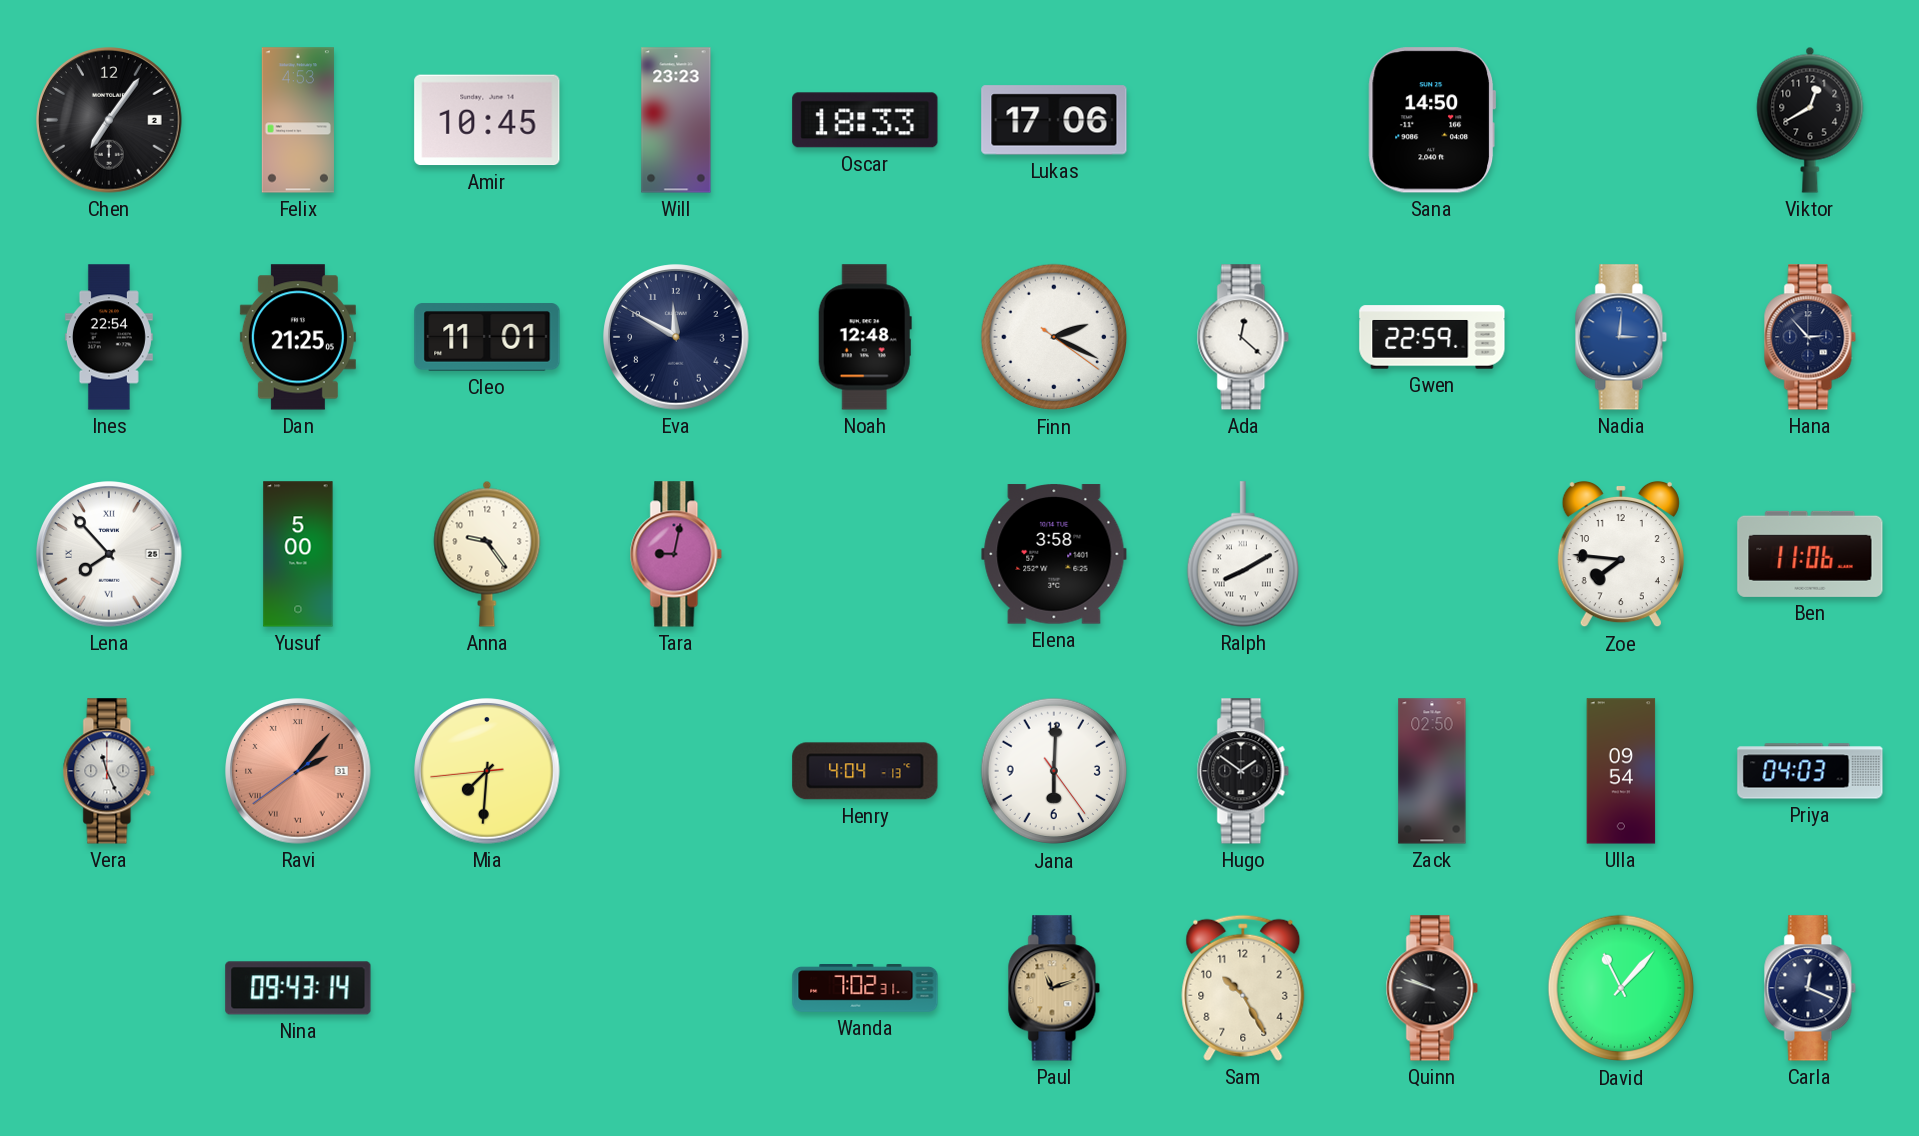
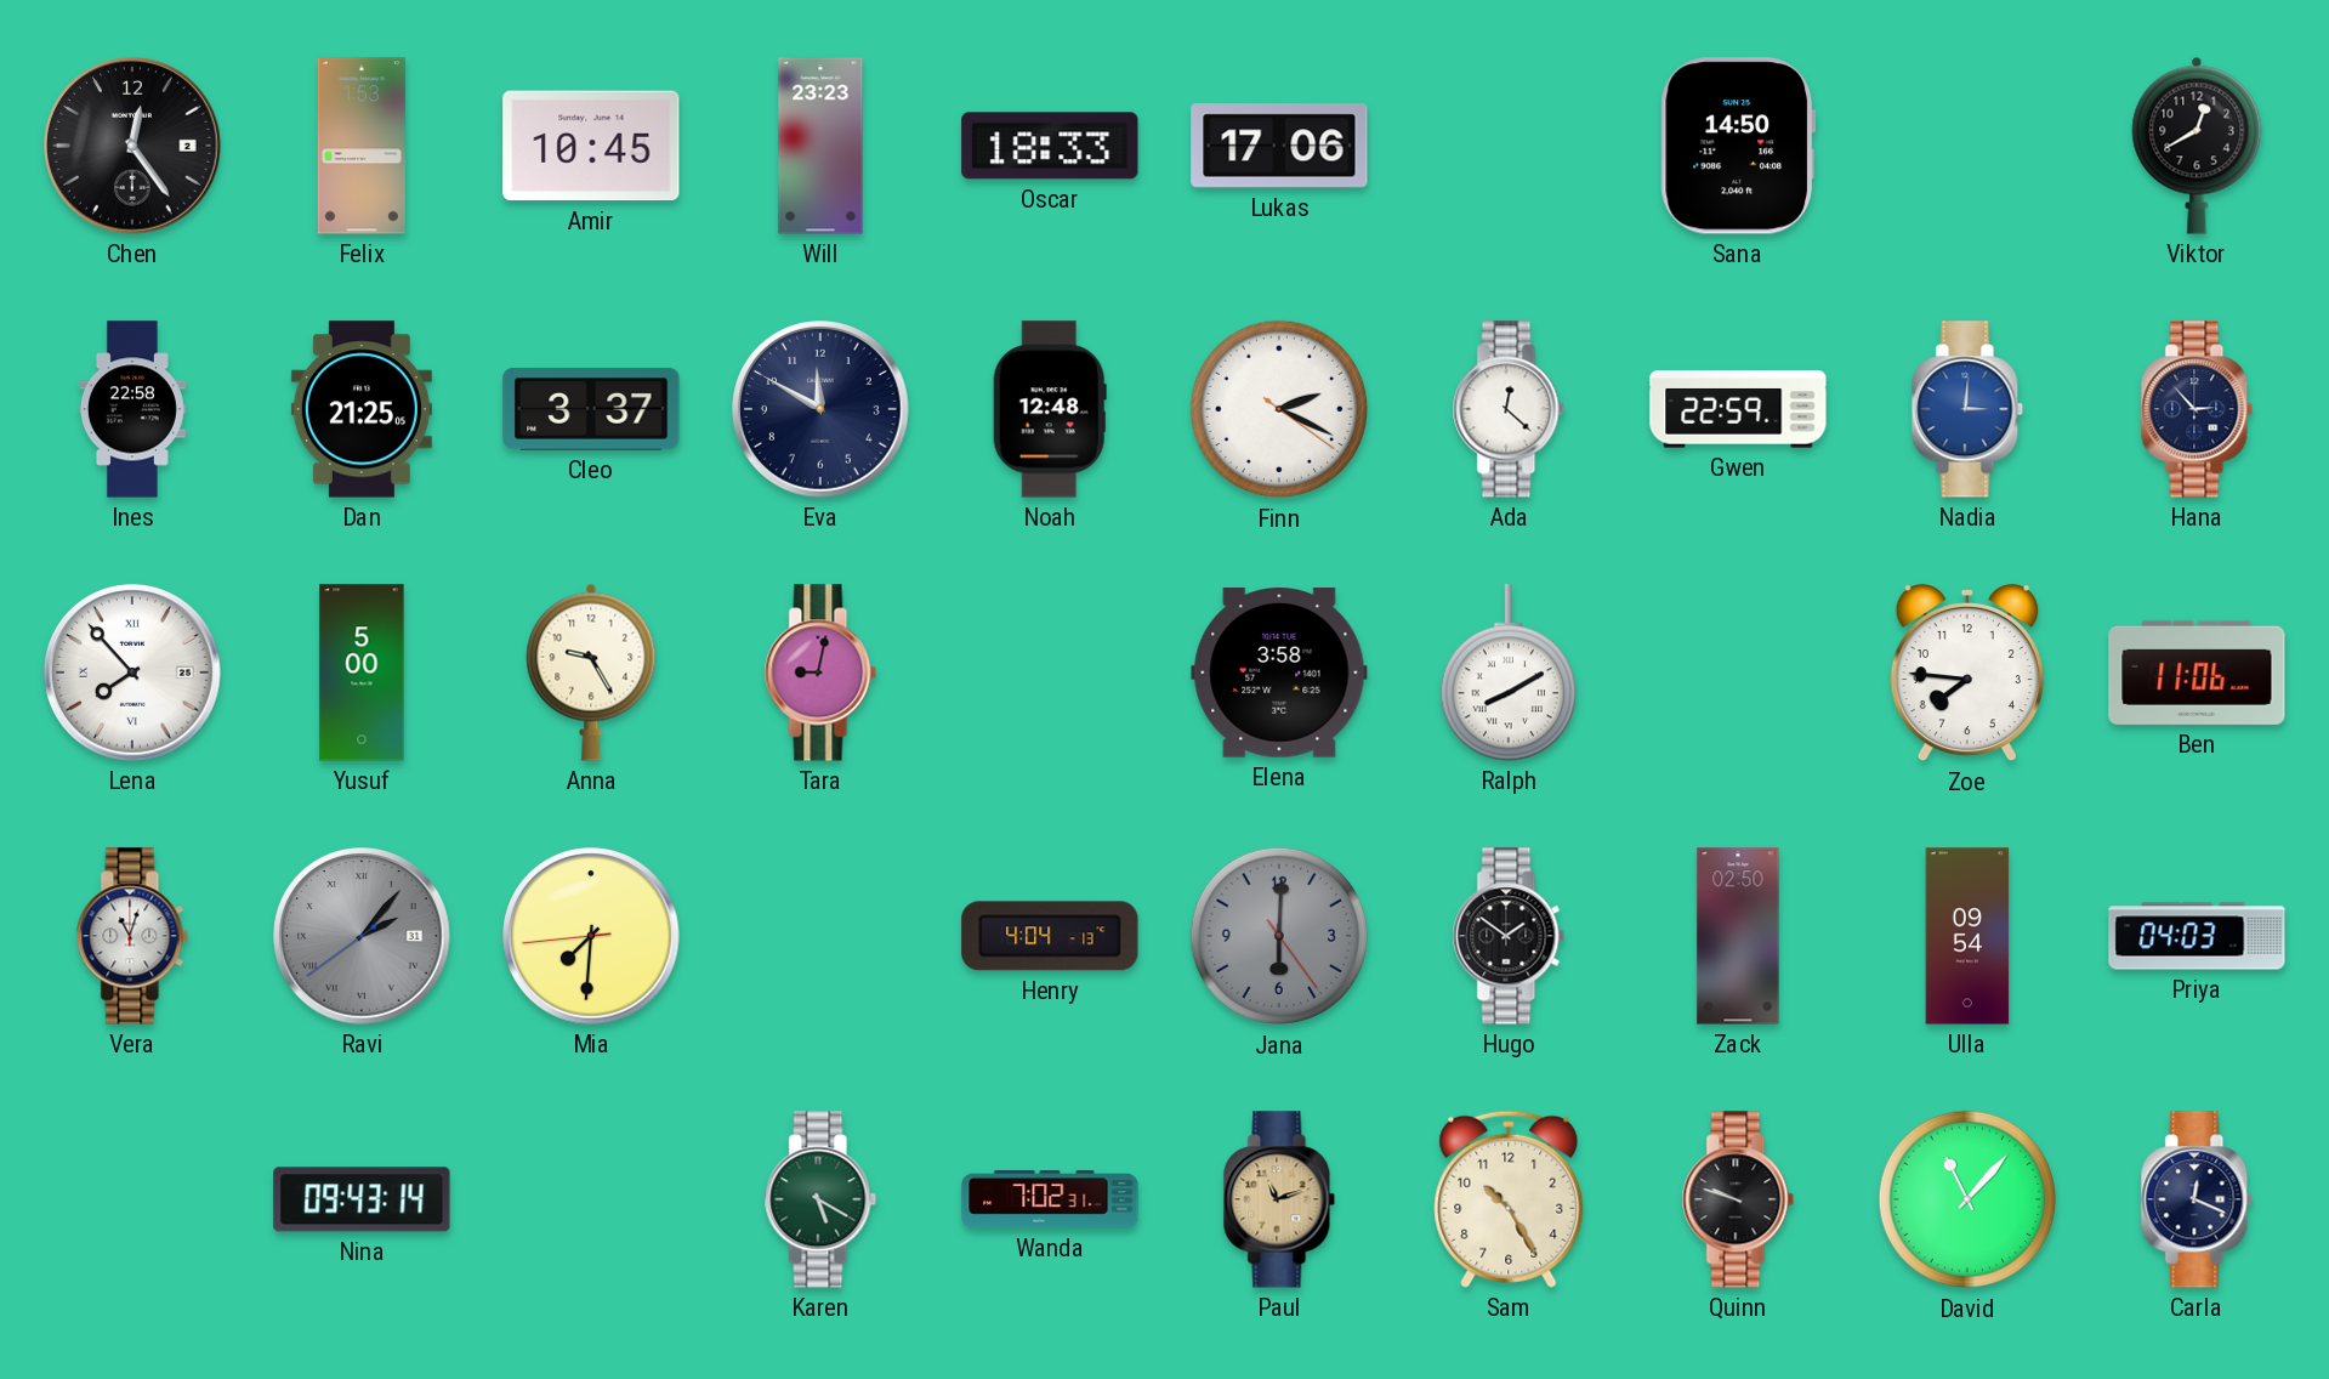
Chen: 7:06 -> 12:24
Felix: 4:53 -> 1:53
Ines: 22:54 -> 22:58
Cleo: 11:01 -> 3:37
Anna: 9:24 -> 9:25
Vera: 11:26 -> 11:03
Ravi dial: salmon -> grey
Jana dial: white -> grey
Karen: none -> 5:20
